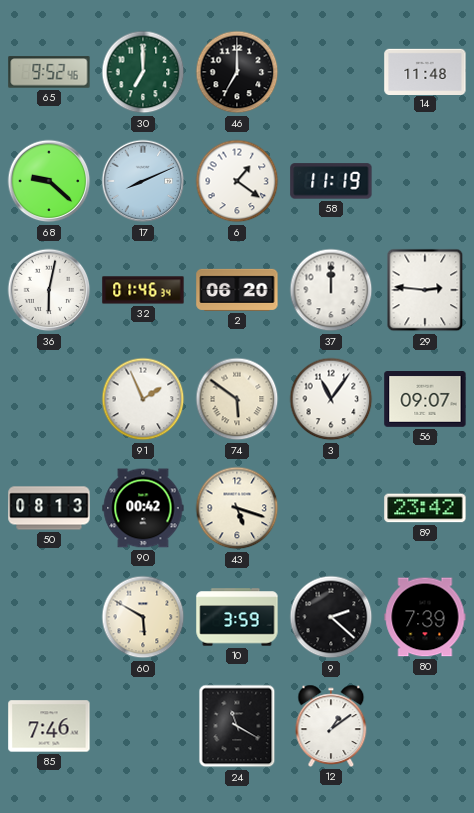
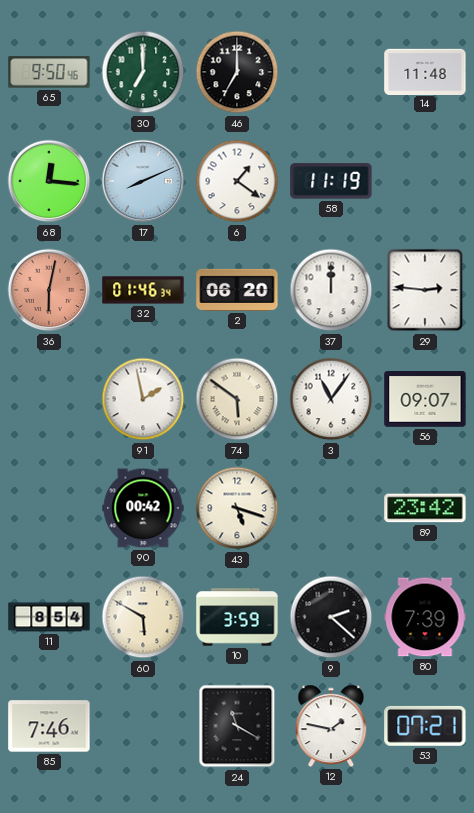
65: 9:52 -> 9:50
68: 9:22 -> 12:16
36 dial: white -> salmon
91: 1:56 -> 1:58
50: 08:13 -> none
11: none -> 8:54
12: 1:09 -> 1:47
53: none -> 07:21
